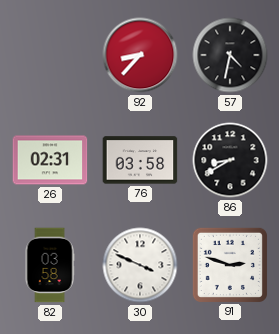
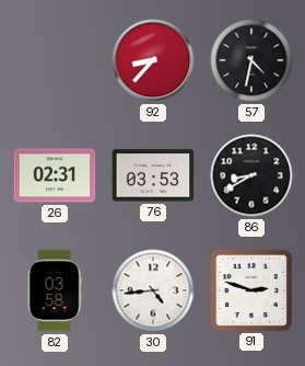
76: 03:58 -> 03:53
30: 3:49 -> 4:44
